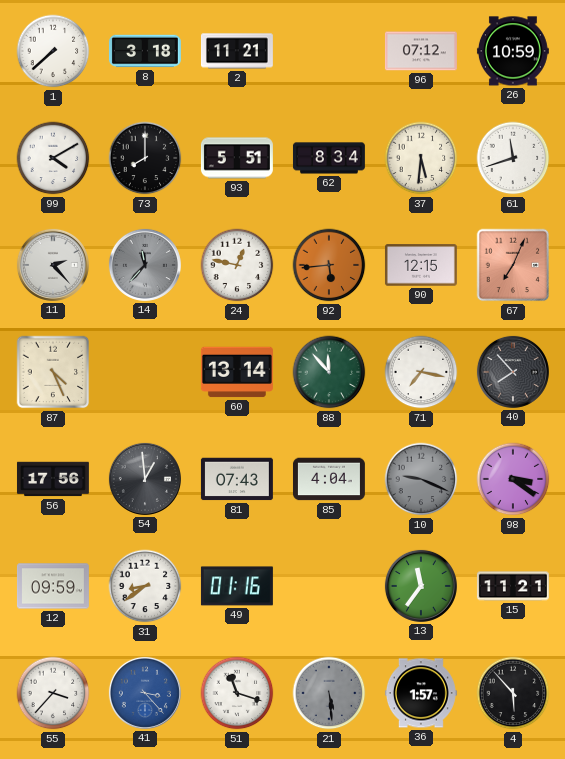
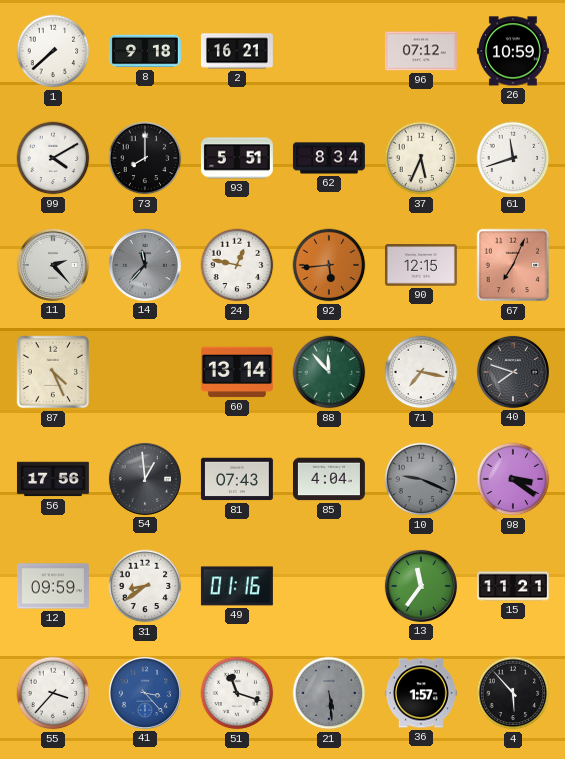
8: 3:18 -> 9:18
2: 11:21 -> 16:21
37: 5:31 -> 5:34
40: 7:53 -> 7:48
